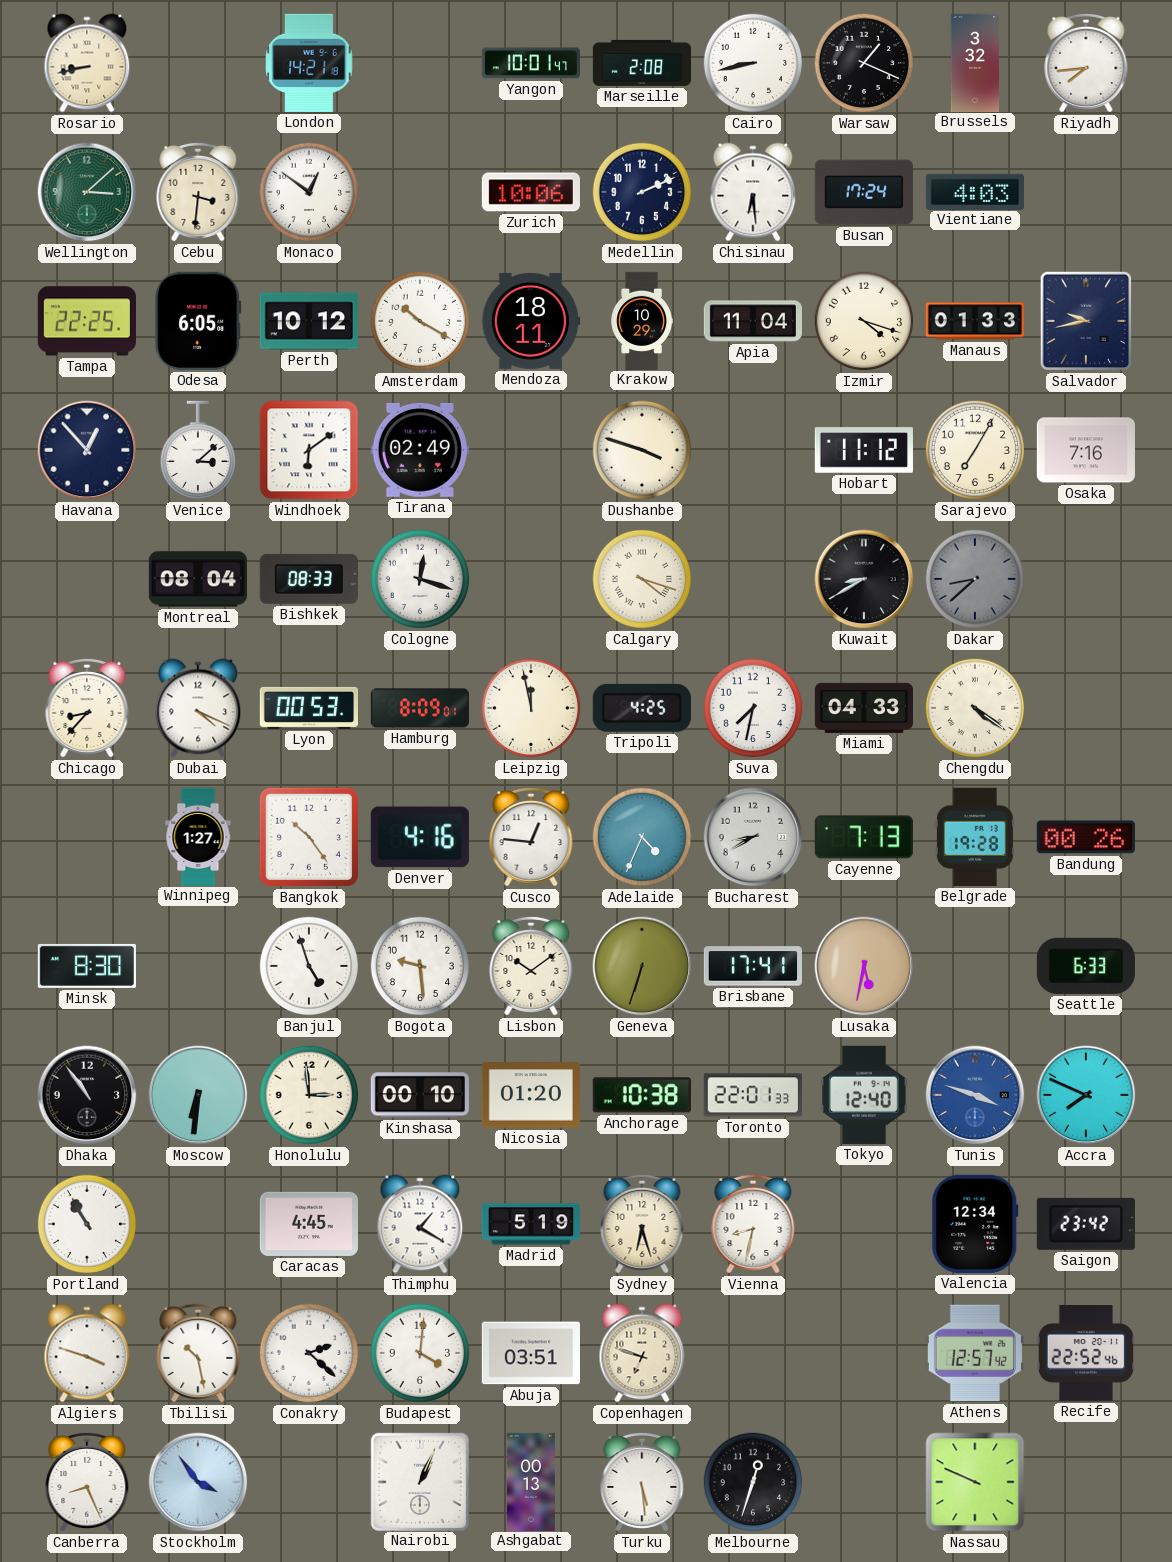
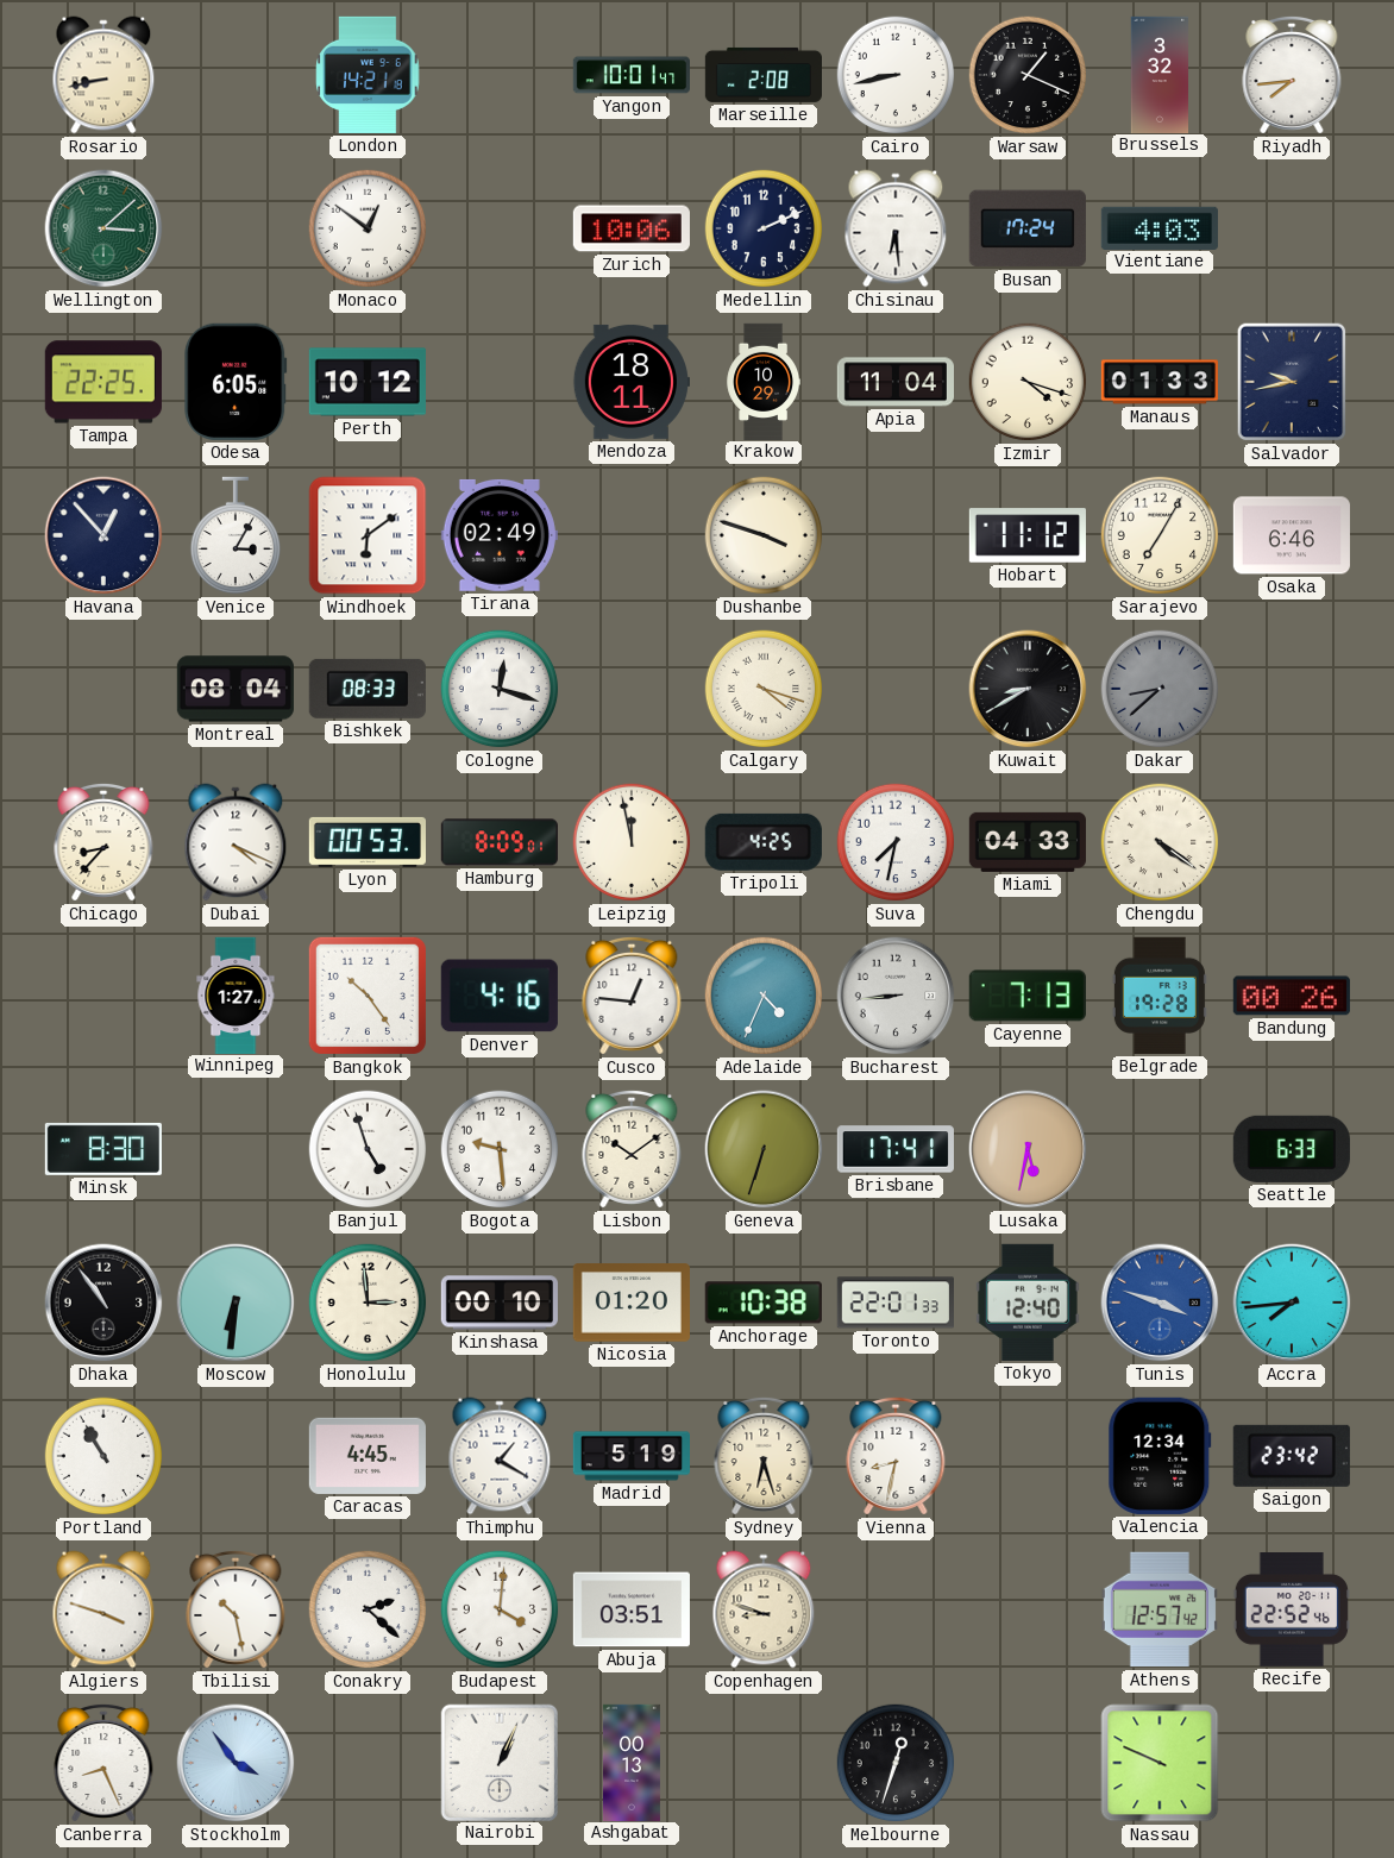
Cebu: 3:31 -> none
Amsterdam: 10:20 -> none
Venice: 3:08 -> 3:05
Osaka: 7:16 -> 6:46
Bucharest: 8:40 -> 8:44
Accra: 7:49 -> 7:44
Copenhagen: 6:48 -> 8:48
Turku: 5:29 -> none
